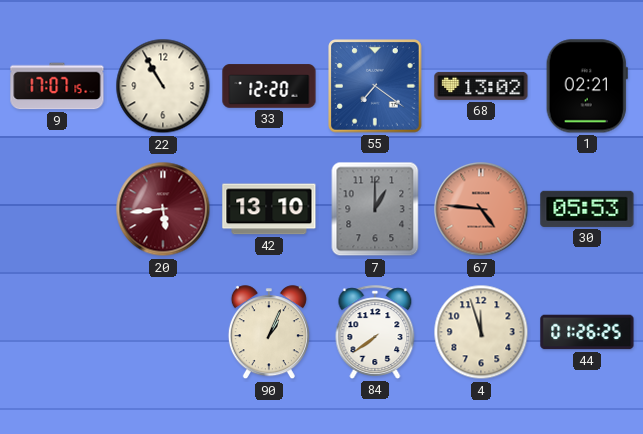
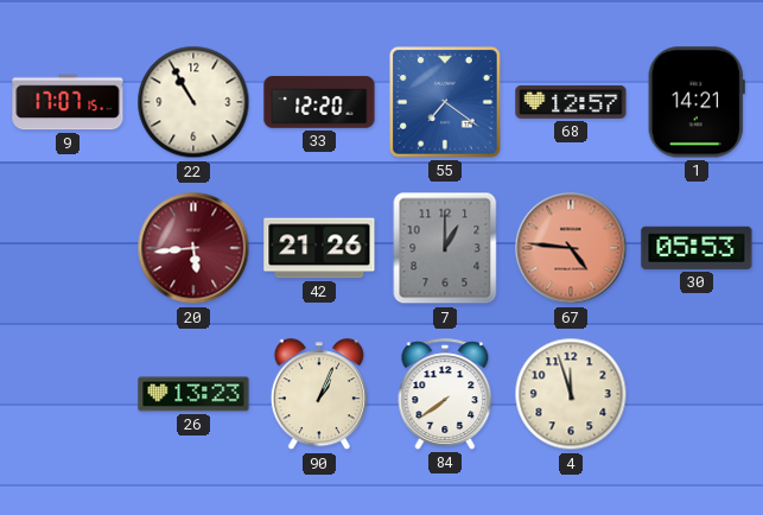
68: 13:02 -> 12:57
1: 02:21 -> 14:21
42: 13:10 -> 21:26
26: none -> 13:23
44: 01:26 -> none
